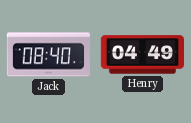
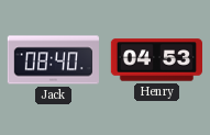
Henry: 04:49 -> 04:53
